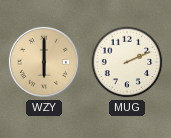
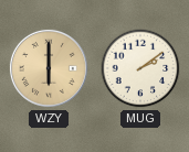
MUG: 2:11 -> 2:09
